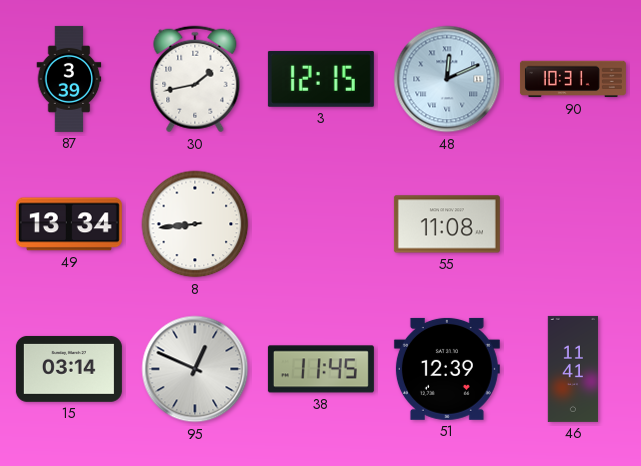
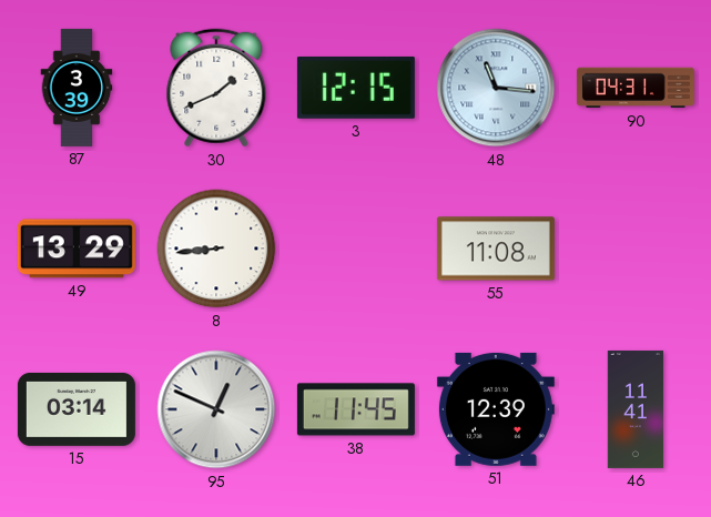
30: 1:43 -> 1:41
48: 12:11 -> 11:16
90: 10:31 -> 04:31
49: 13:34 -> 13:29
